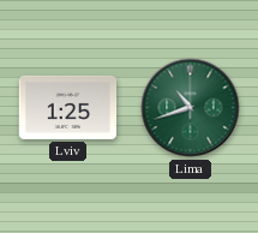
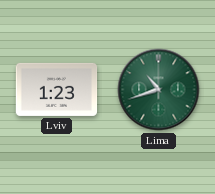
Lviv: 1:25 -> 1:23
